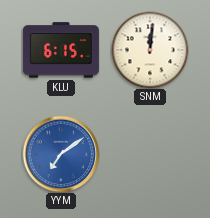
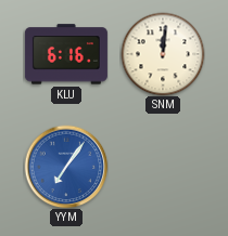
KLU: 6:15 -> 6:16
YYM: 7:09 -> 7:06
